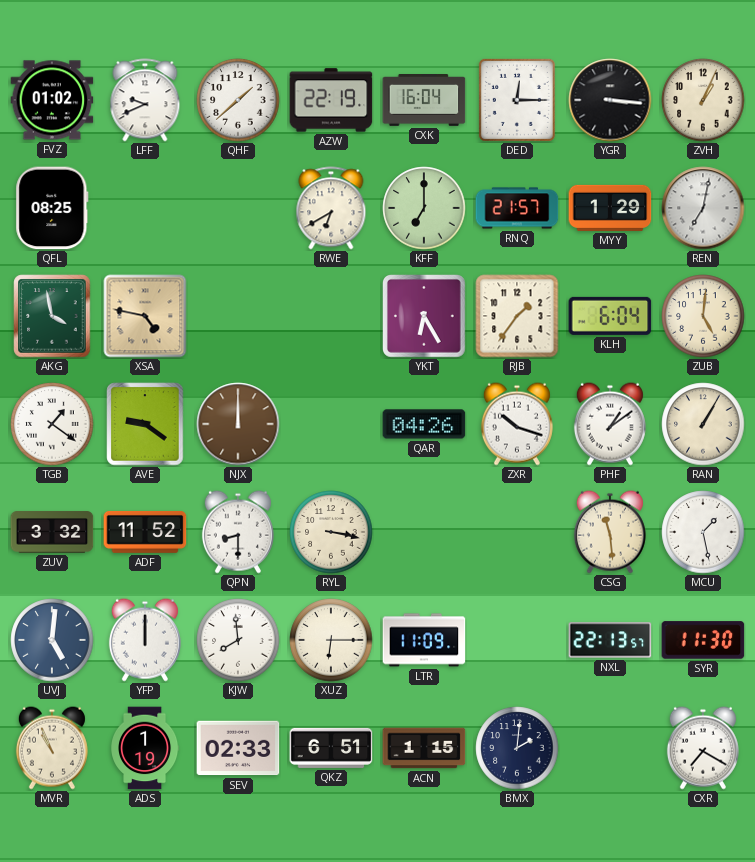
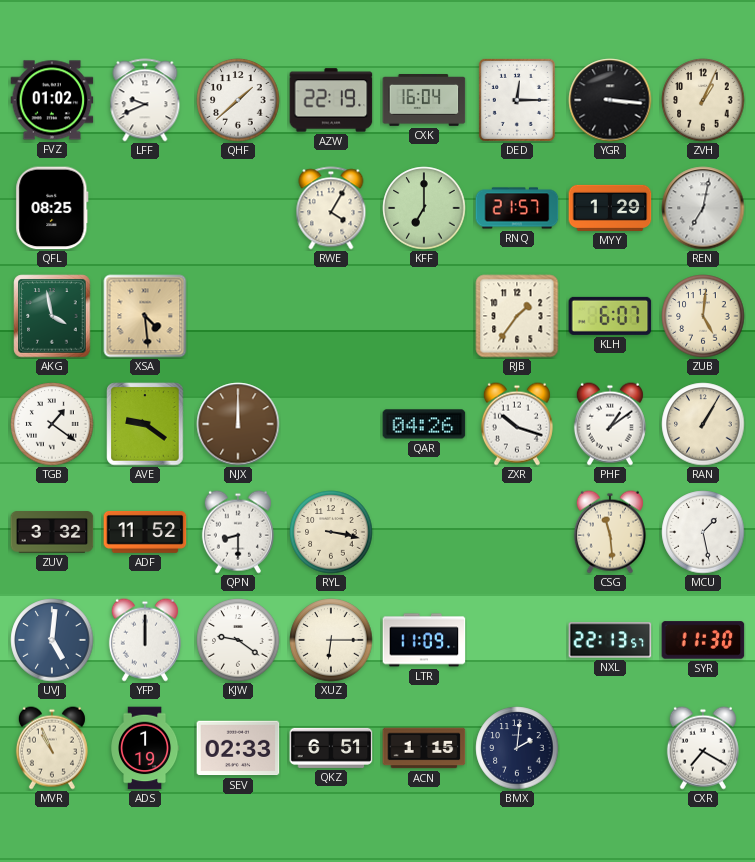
RWE: 6:40 -> 4:05
XSA: 4:47 -> 4:29
YKT: 6:25 -> none
KLH: 6:04 -> 6:07
KJW: 7:59 -> 9:21
